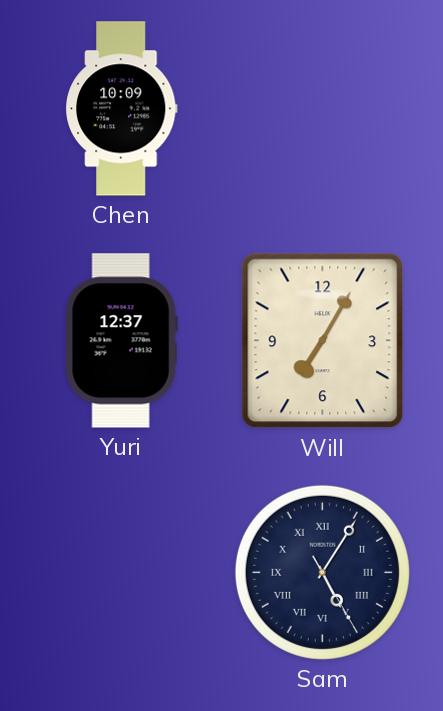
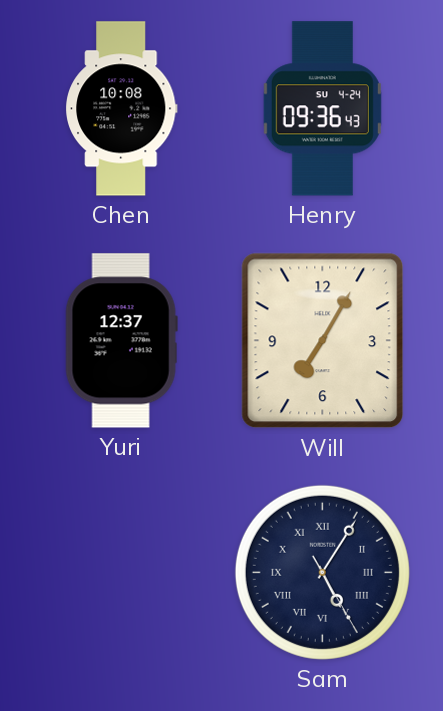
Chen: 10:09 -> 10:08
Henry: none -> 09:36
